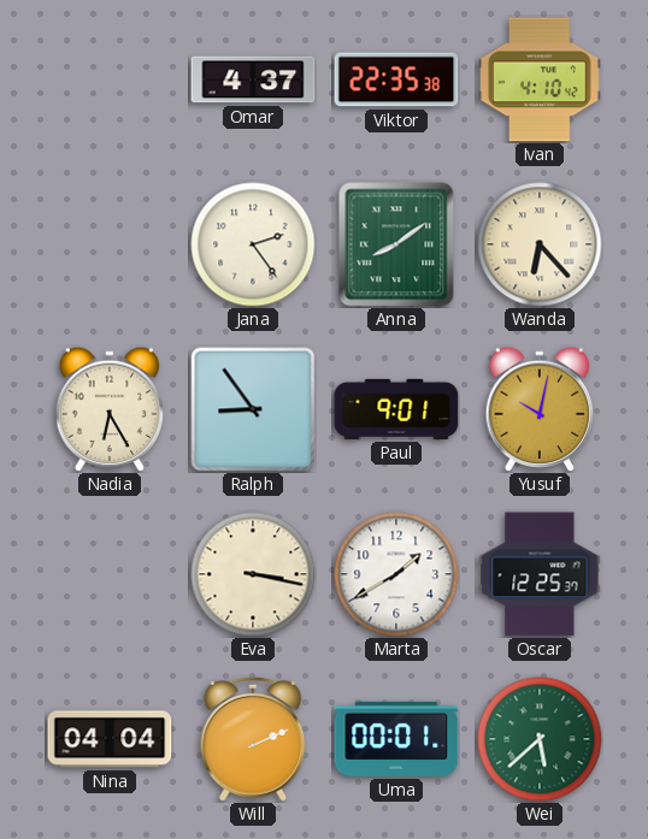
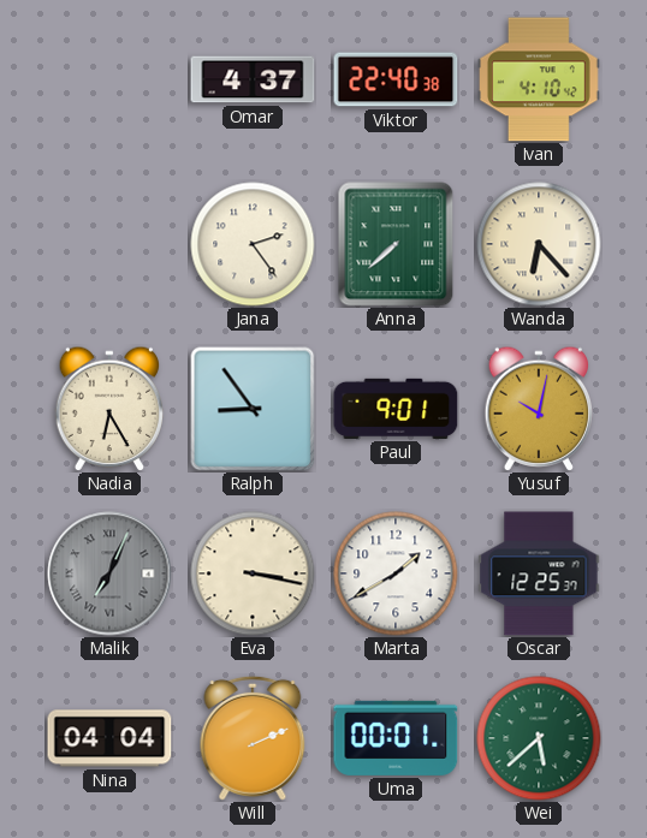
Viktor: 22:35 -> 22:40
Anna: 8:09 -> 7:38
Malik: none -> 7:04
